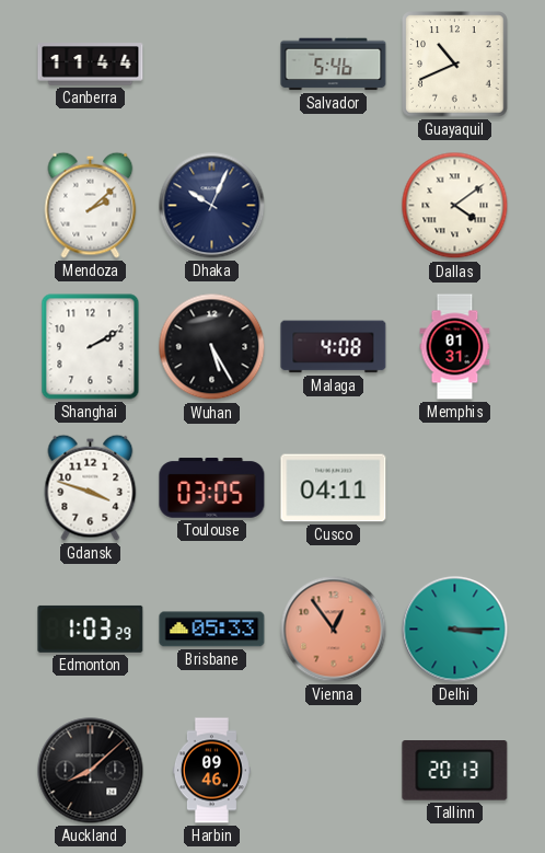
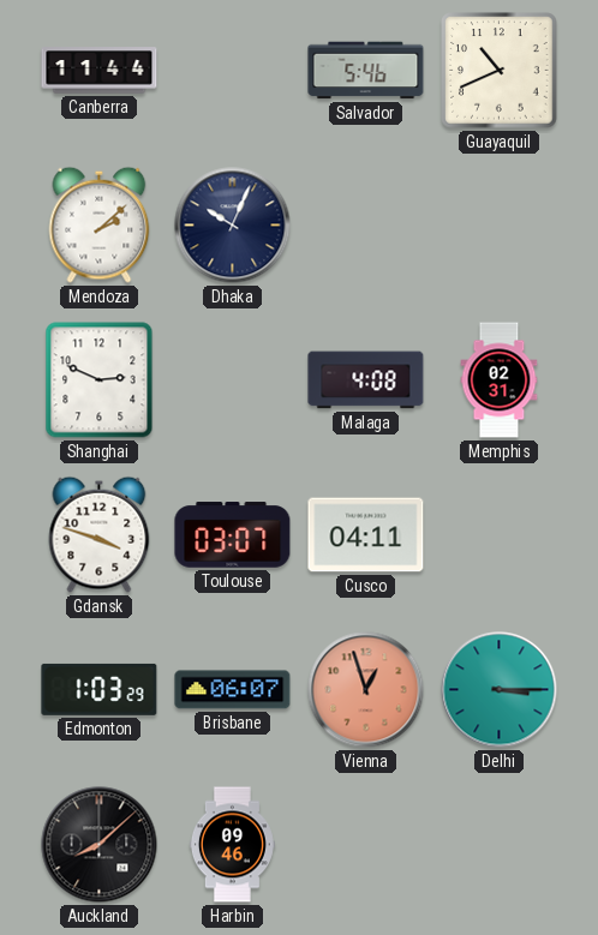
Dallas: 4:09 -> none
Shanghai: 2:10 -> 2:49
Wuhan: 5:25 -> none
Memphis: 01:31 -> 02:31
Toulouse: 03:05 -> 03:07
Brisbane: 05:33 -> 06:07
Vienna: 12:54 -> 12:57
Tallinn: 20:13 -> none
